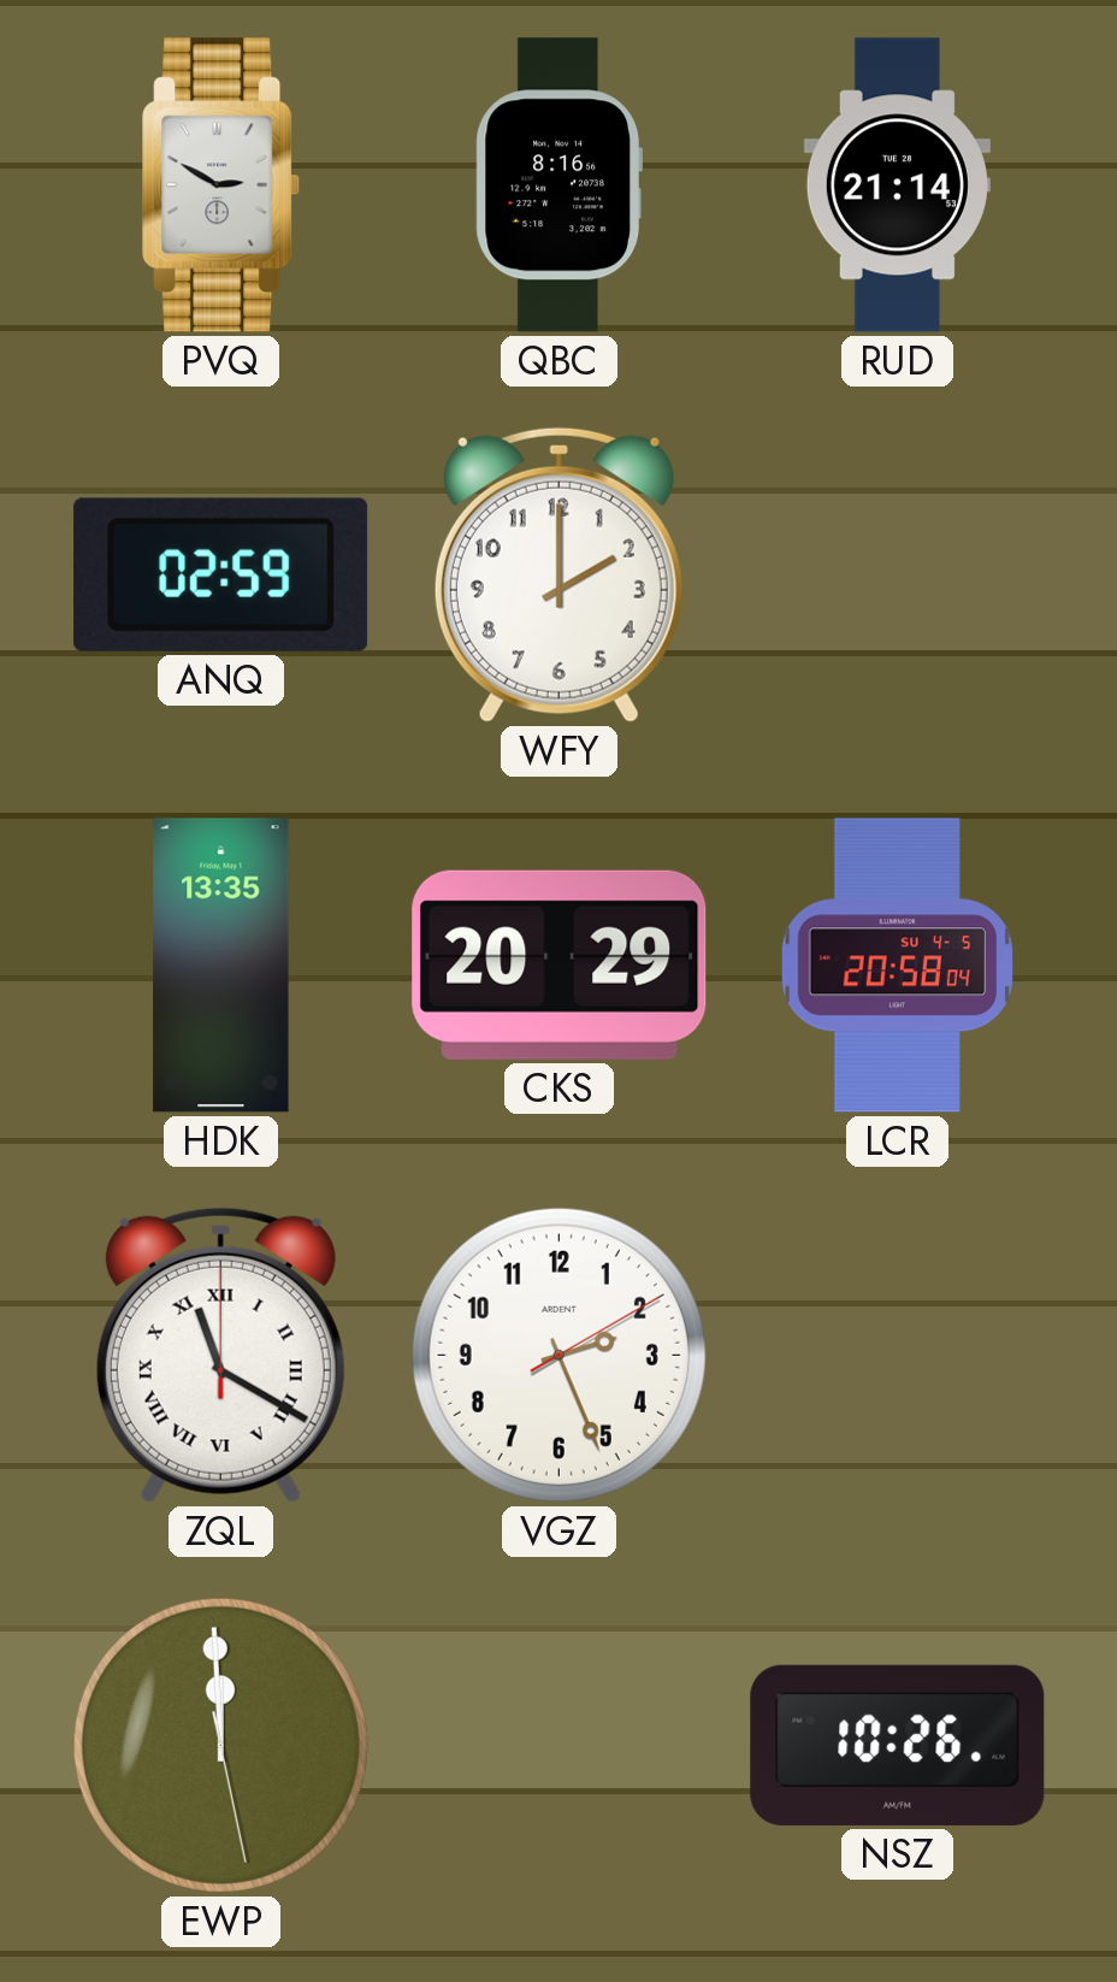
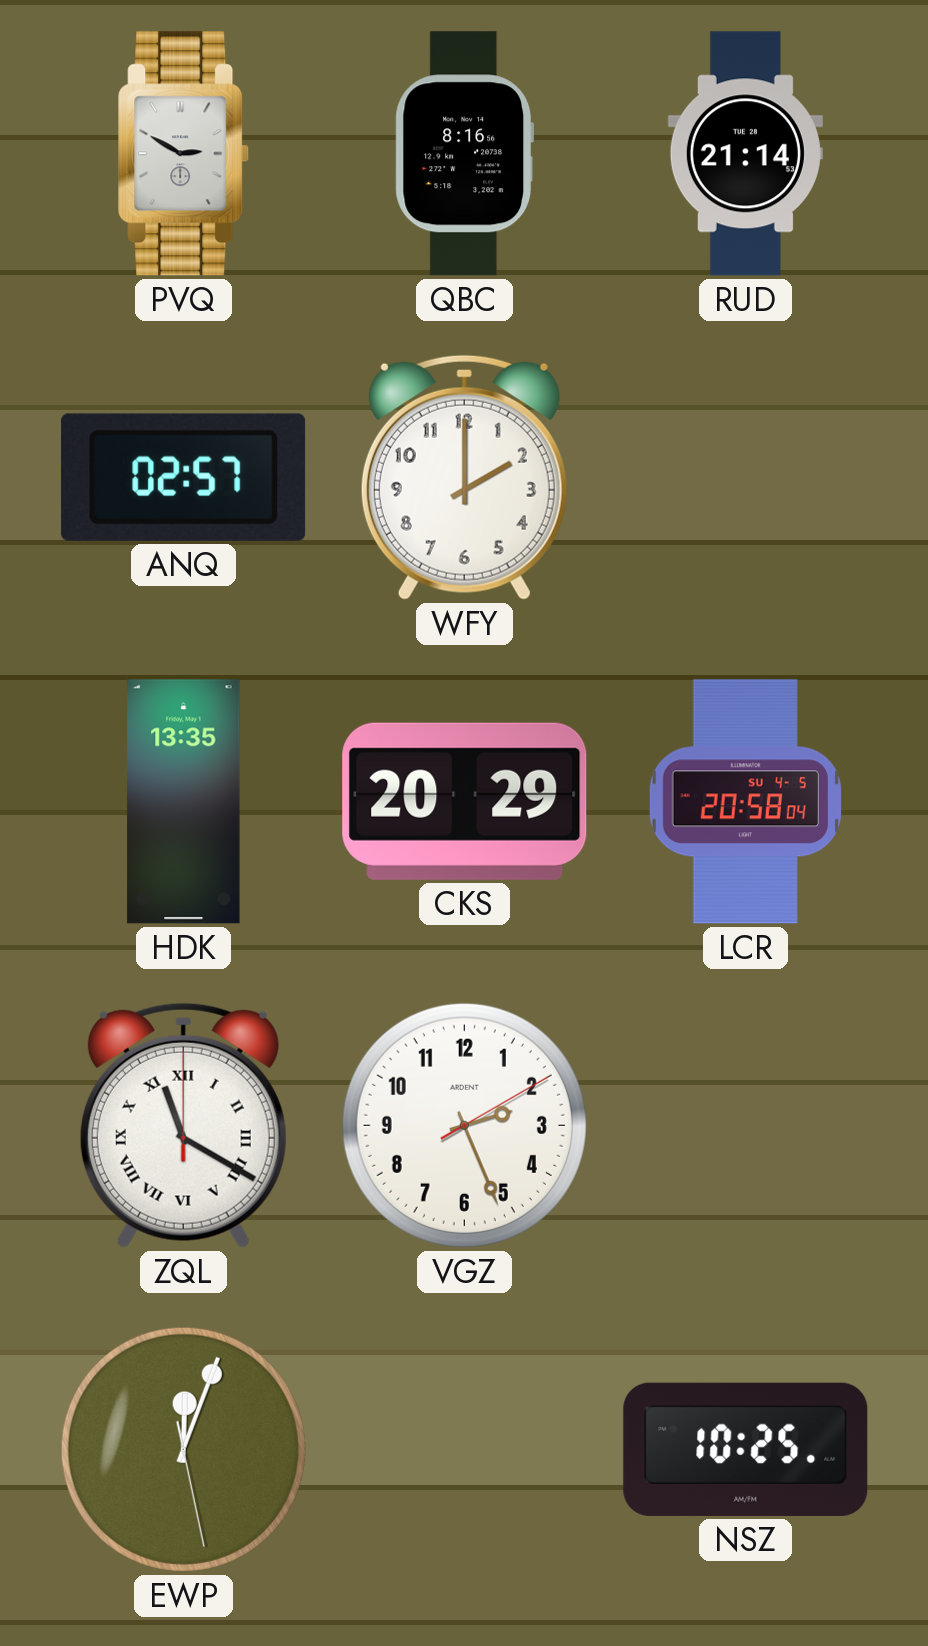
ANQ: 02:59 -> 02:57
EWP: 11:59 -> 12:03
NSZ: 10:26 -> 10:25
